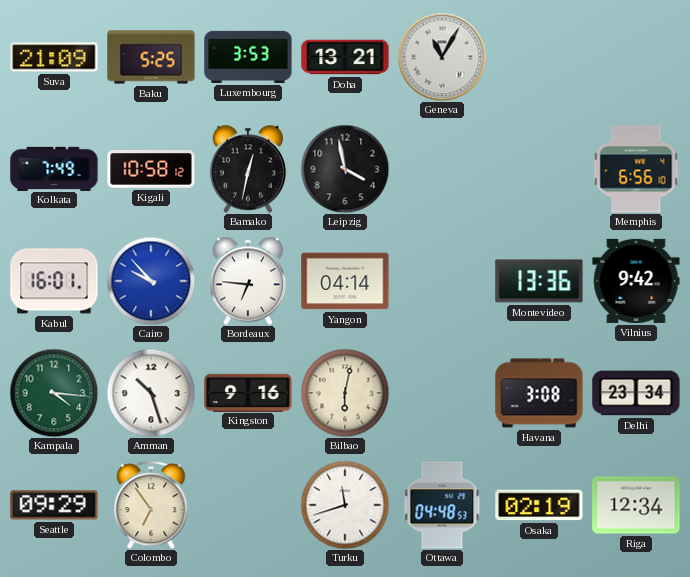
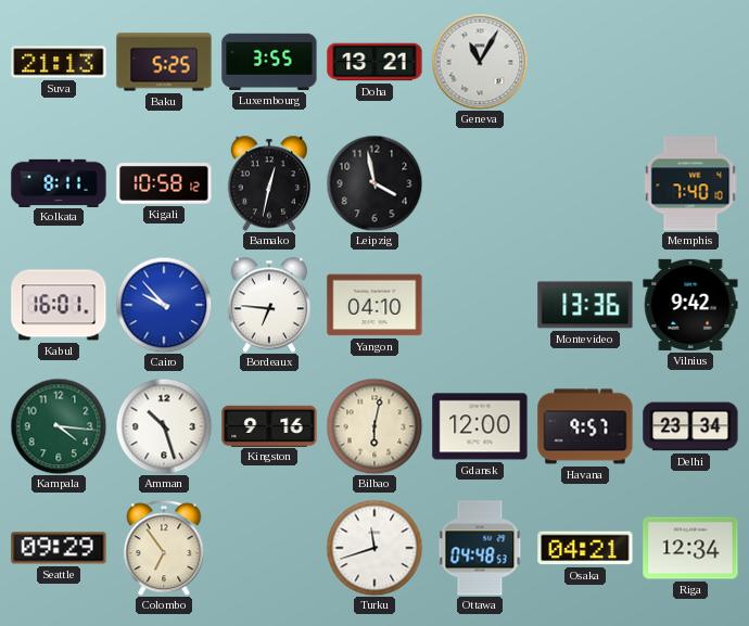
Suva: 21:09 -> 21:13
Luxembourg: 3:53 -> 3:55
Kolkata: 7:49 -> 8:11
Memphis: 6:56 -> 7:40
Yangon: 04:14 -> 04:10
Gdansk: none -> 12:00
Havana: 3:08 -> 9:57
Osaka: 02:19 -> 04:21
